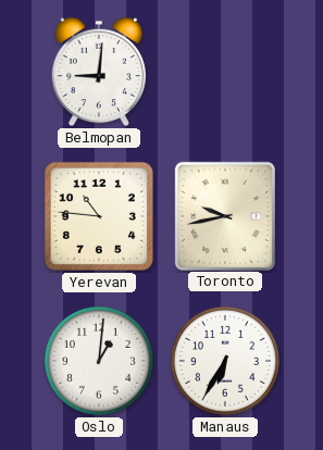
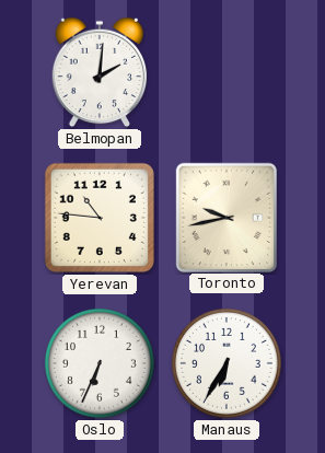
Belmopan: 9:01 -> 2:01
Oslo: 1:01 -> 6:34
